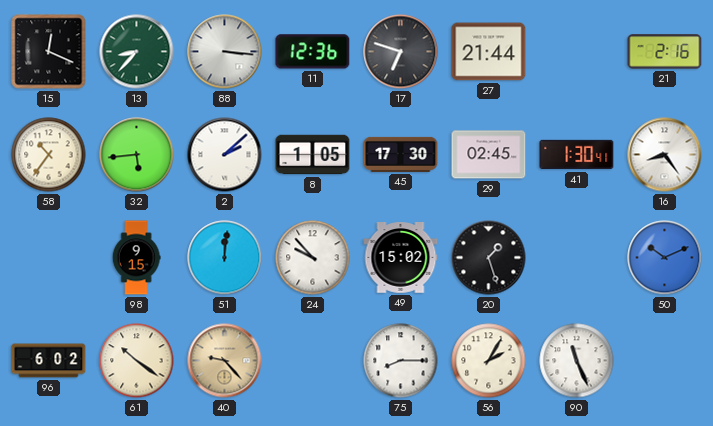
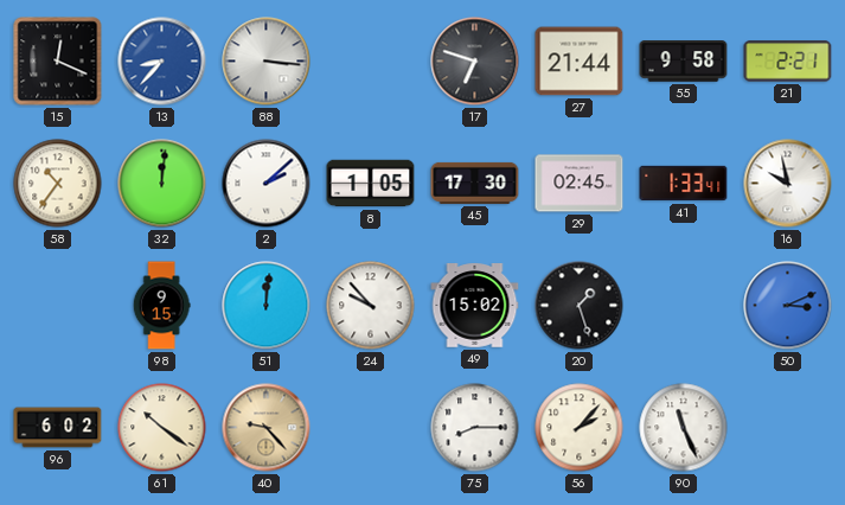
13 dial: green -> blue
11: 12:36 -> none
55: none -> 9:58
21: 2:16 -> 2:21
32: 5:44 -> 12:01
41: 1:30 -> 1:33
16: 8:24 -> 9:58
50: 10:11 -> 3:11
56: 2:05 -> 2:07
